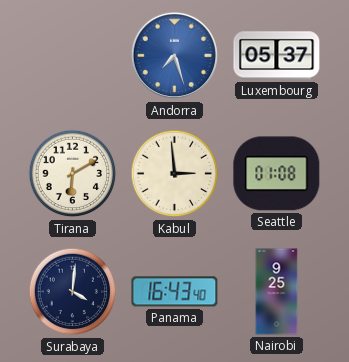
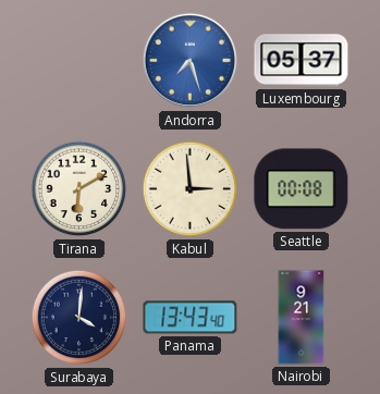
Seattle: 01:08 -> 00:08
Panama: 16:43 -> 13:43
Nairobi: 9:25 -> 9:21
